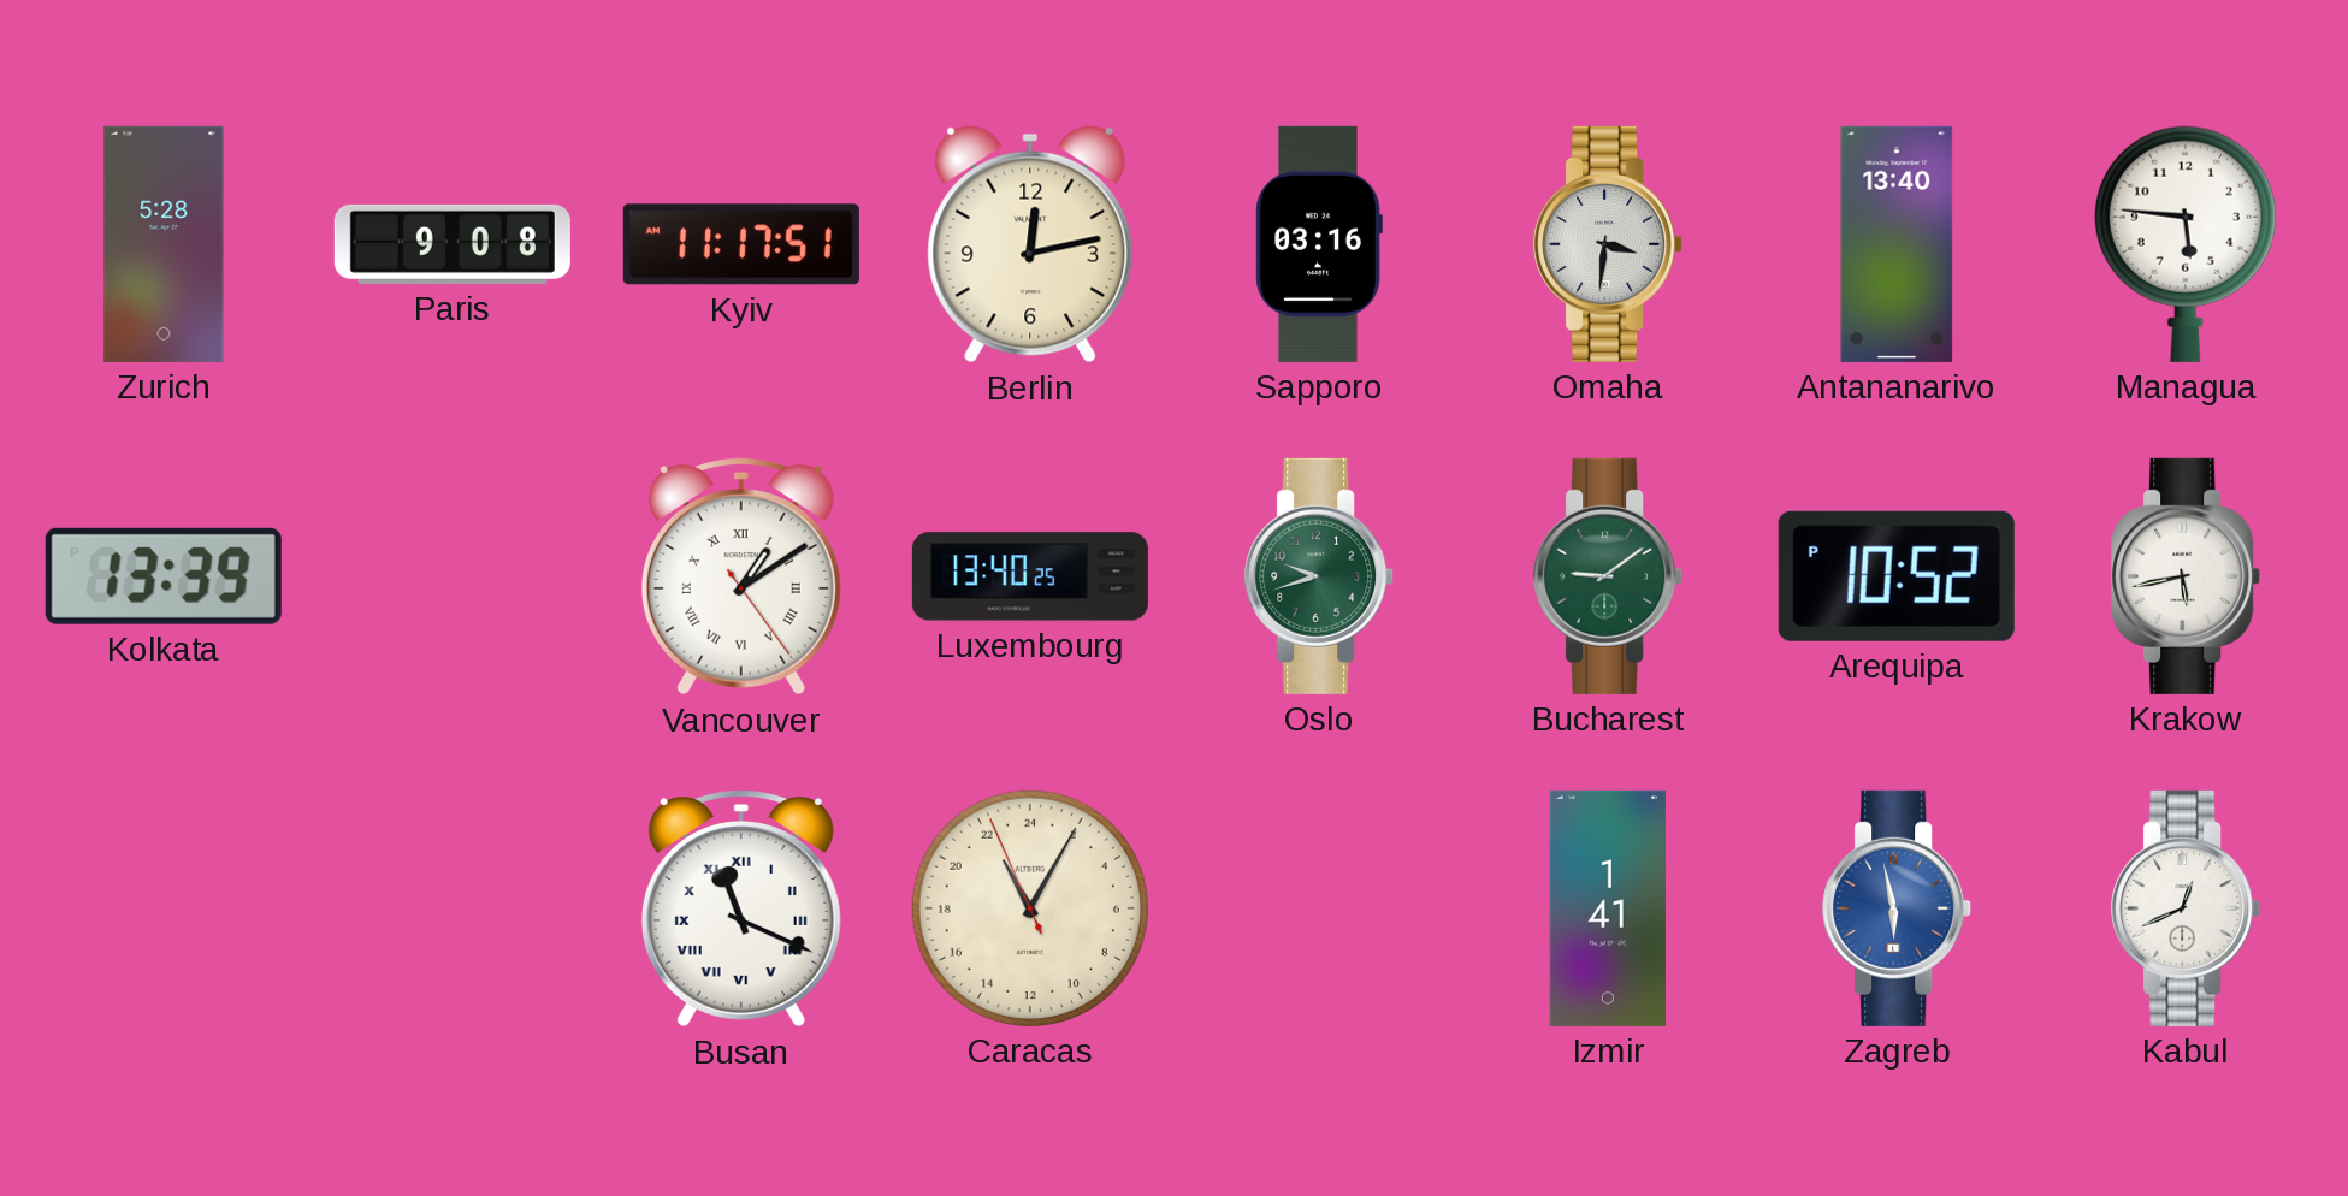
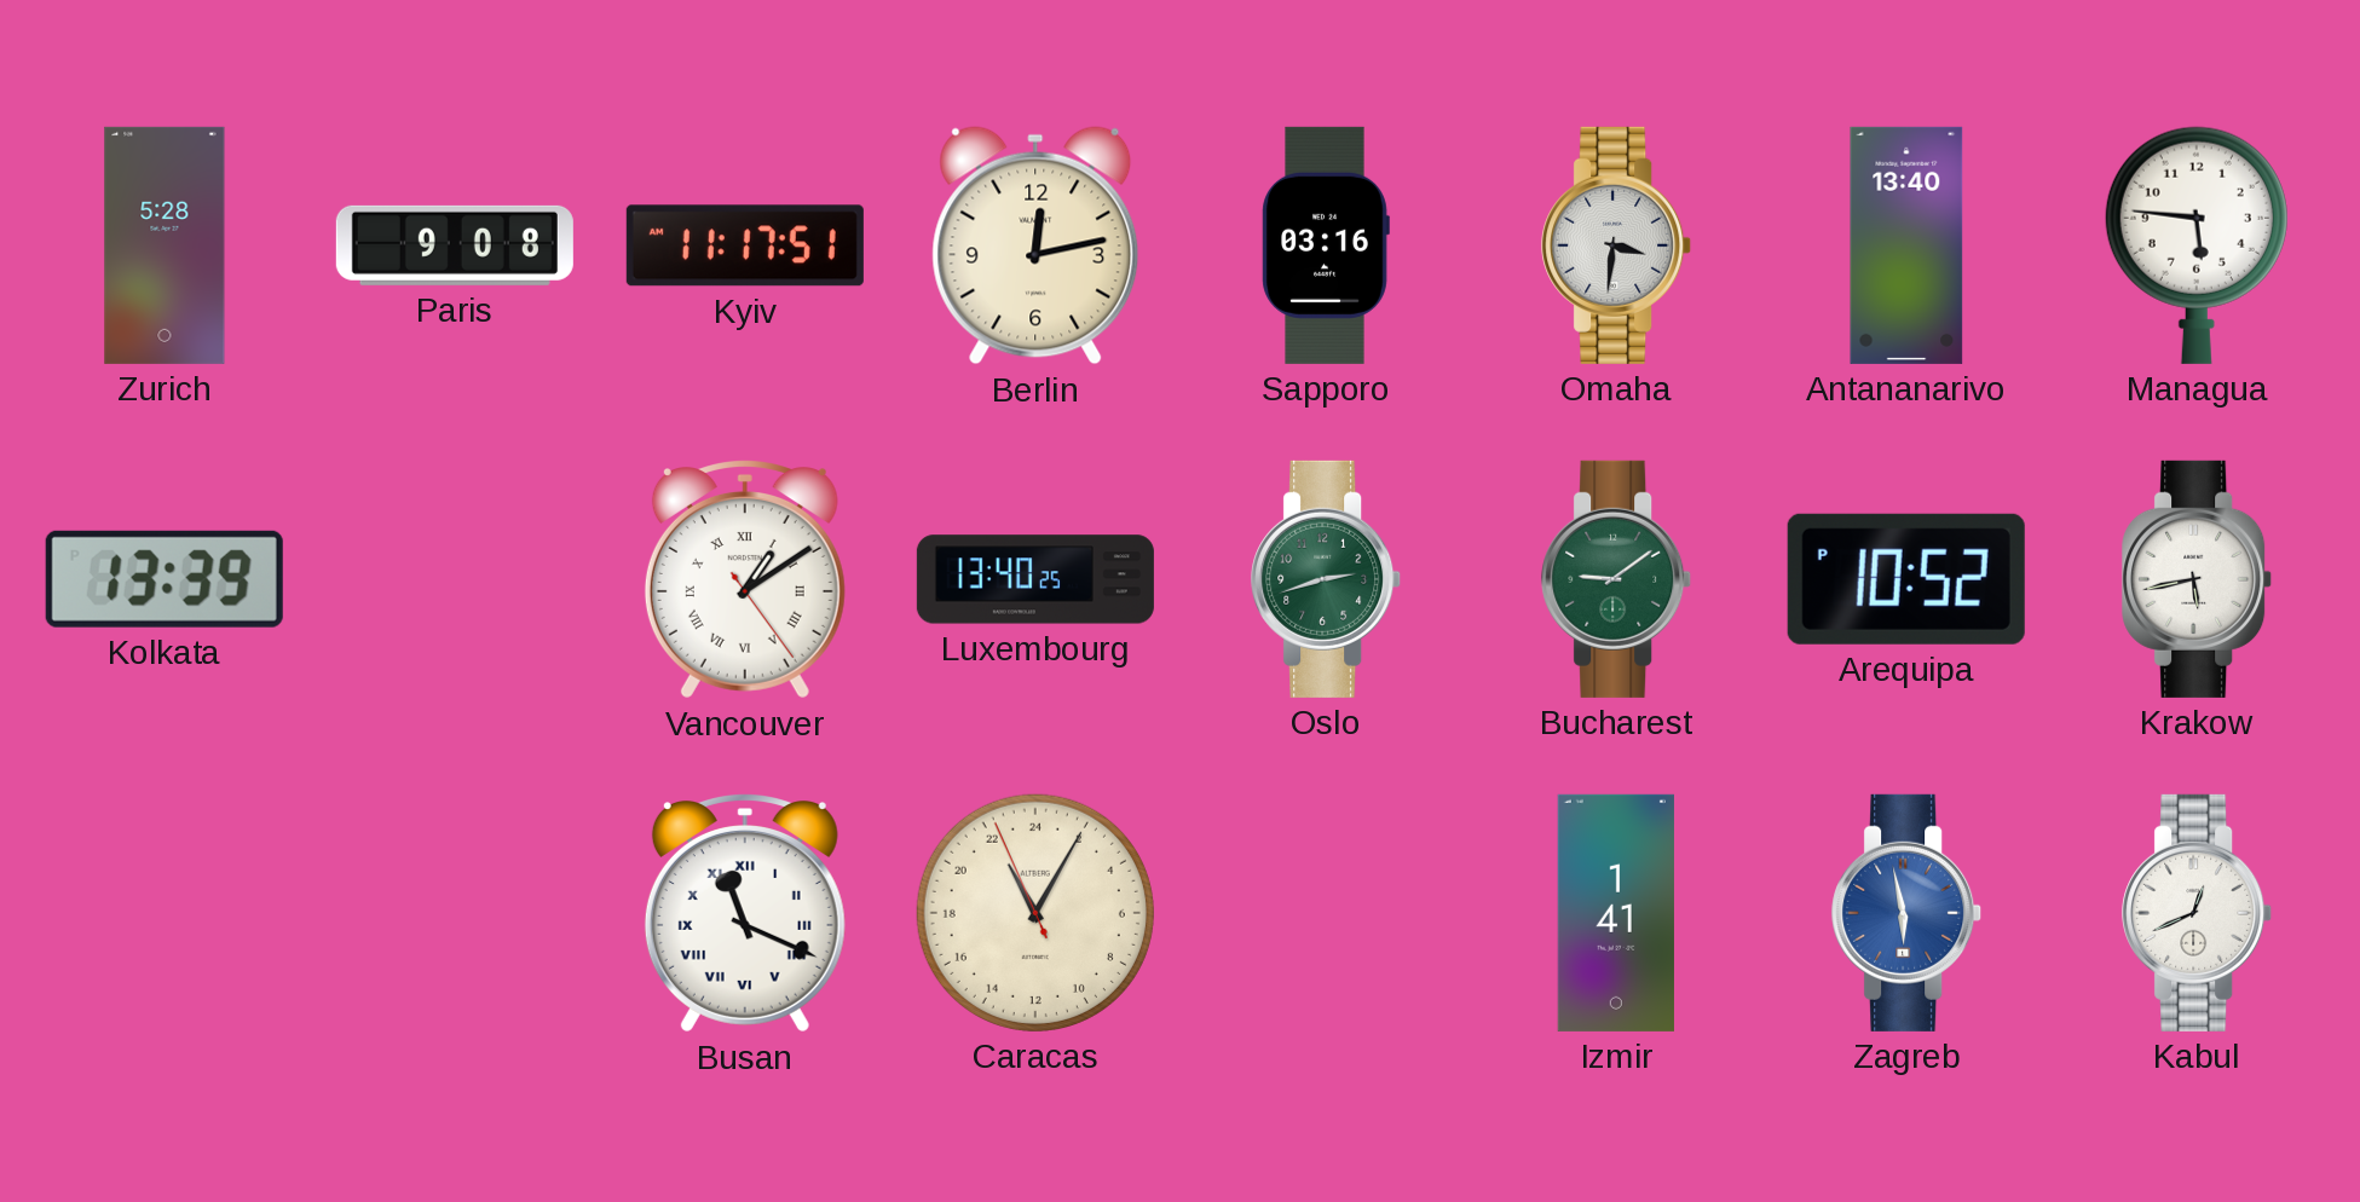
Oslo: 9:42 -> 2:42
